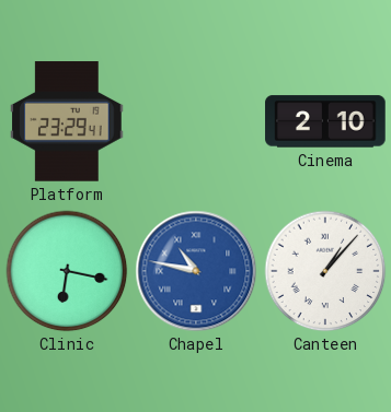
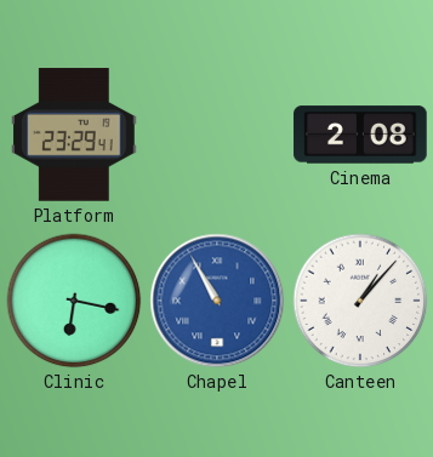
Cinema: 2:10 -> 2:08
Chapel: 10:47 -> 10:55
